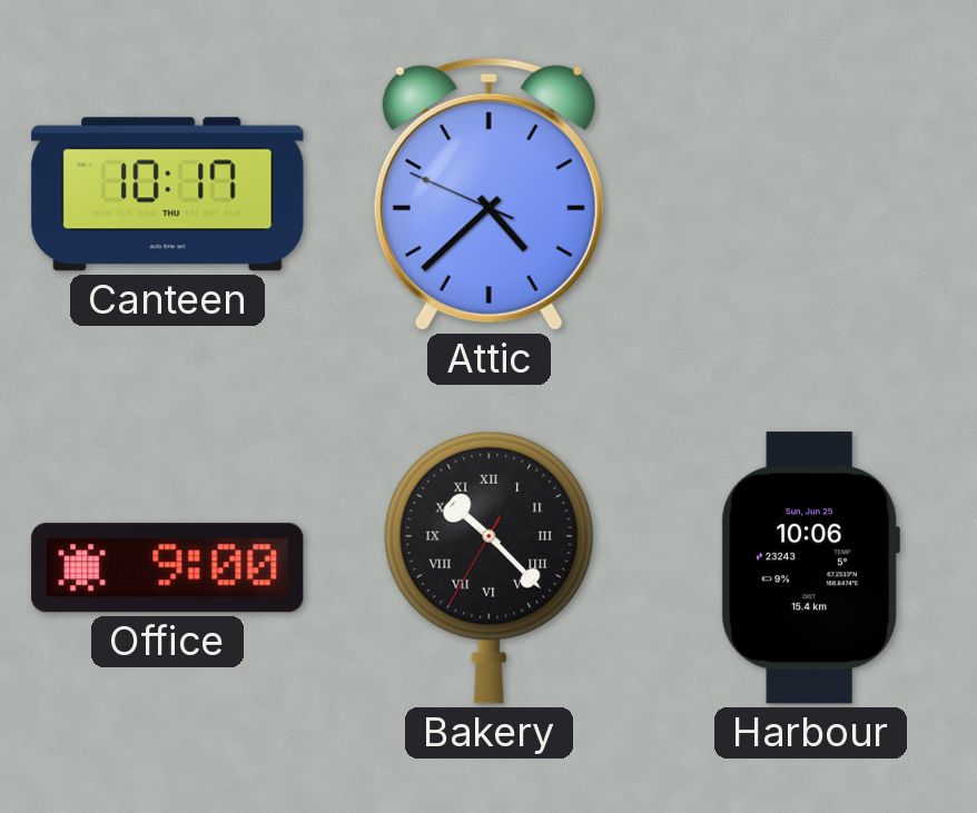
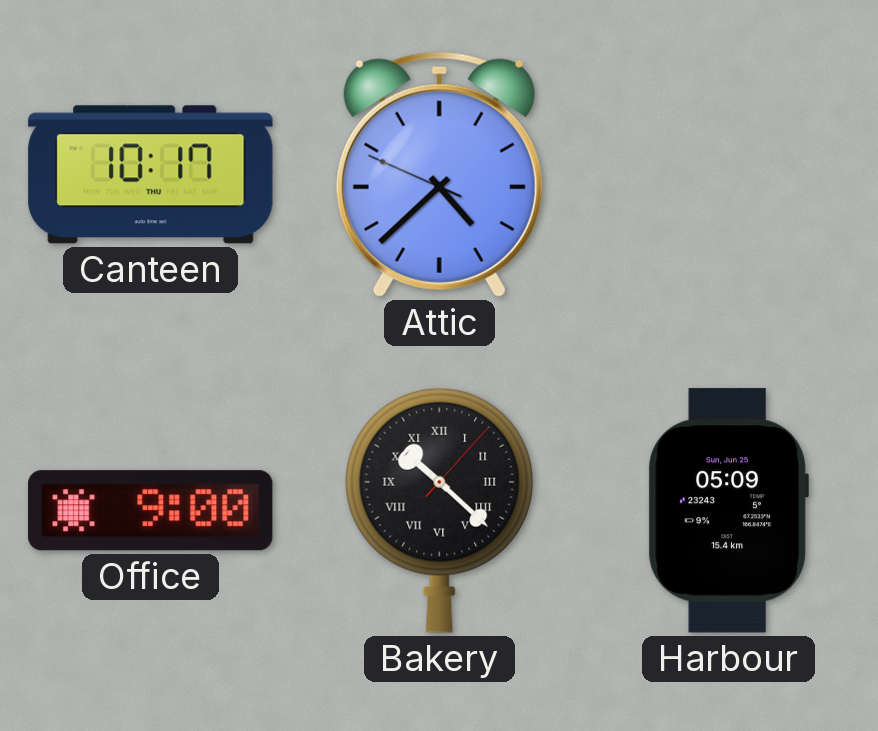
Bakery: 10:22:35 -> 10:22:07
Harbour: 10:06 -> 05:09
